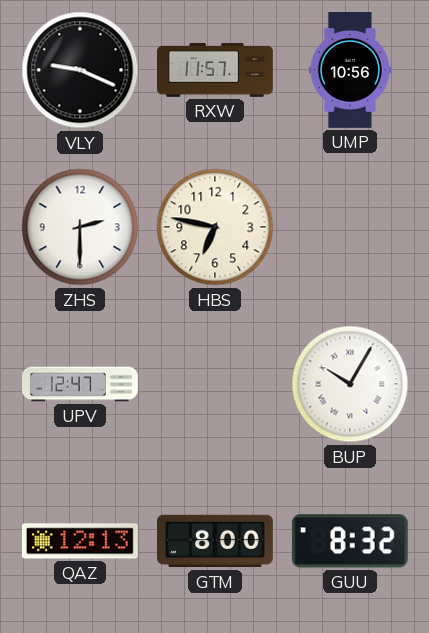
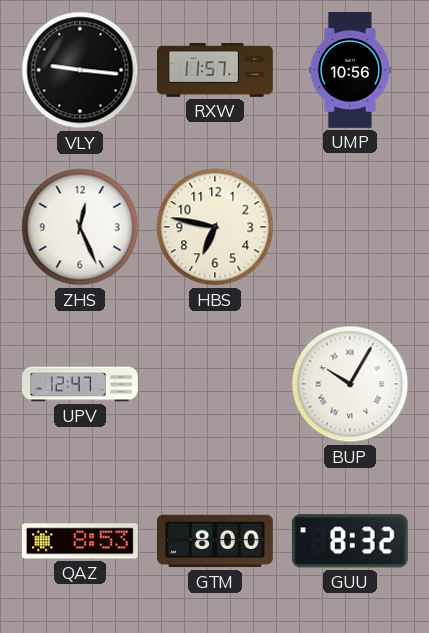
VLY: 9:19 -> 9:16
ZHS: 2:30 -> 12:26
QAZ: 12:13 -> 8:53
